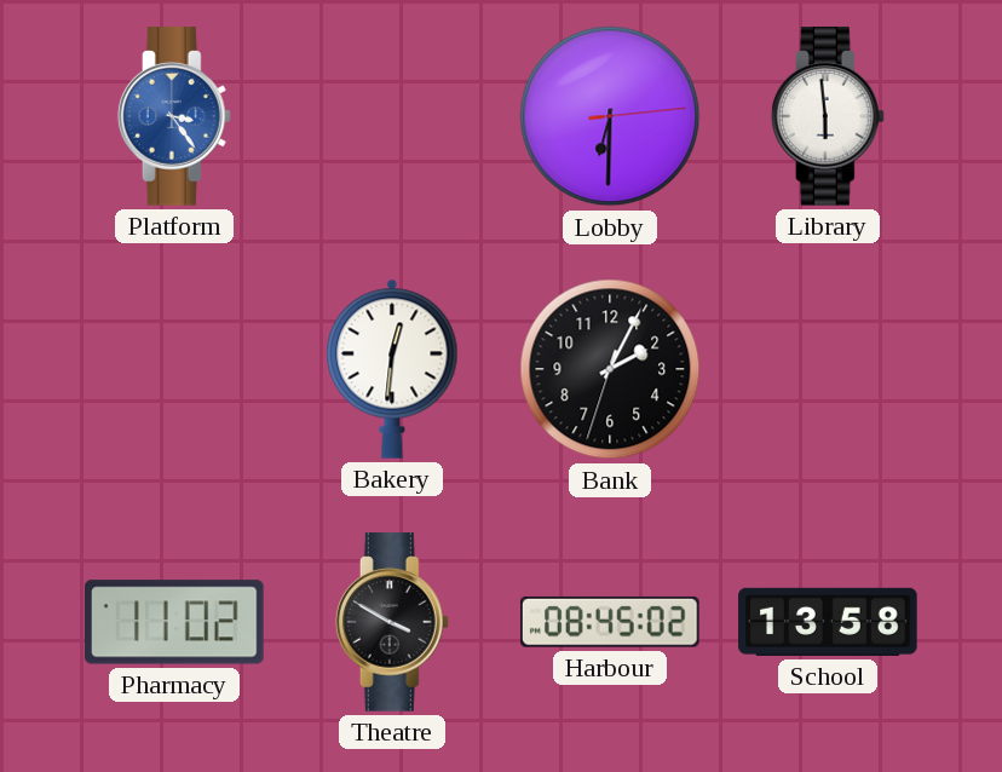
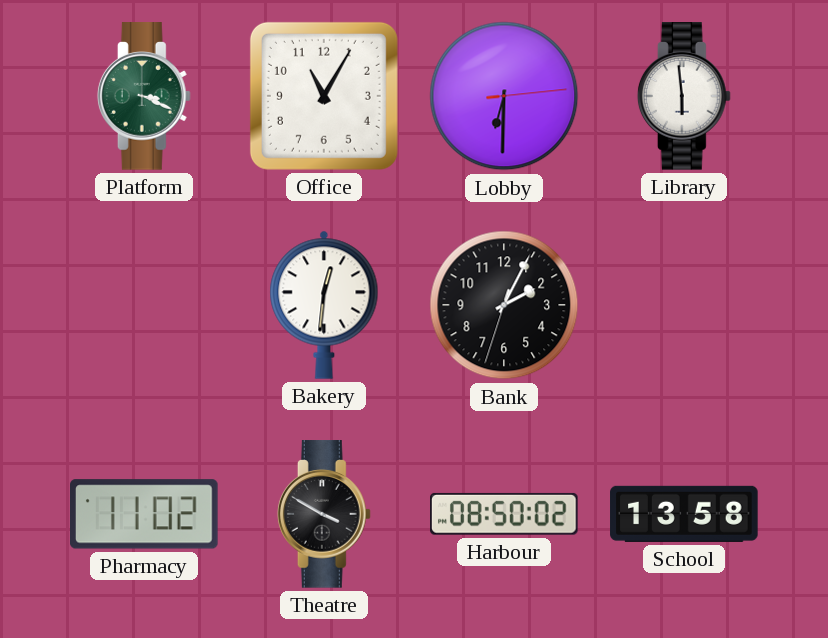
Platform: 3:24 -> 3:19
Platform dial: blue -> green
Office: none -> 11:05
Harbour: 08:45 -> 08:50
